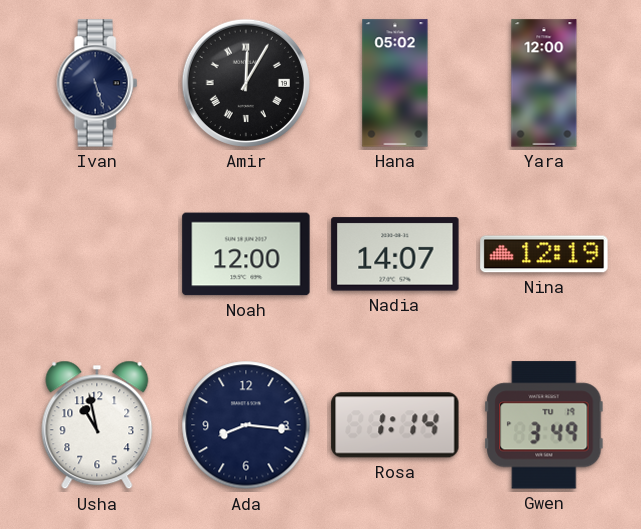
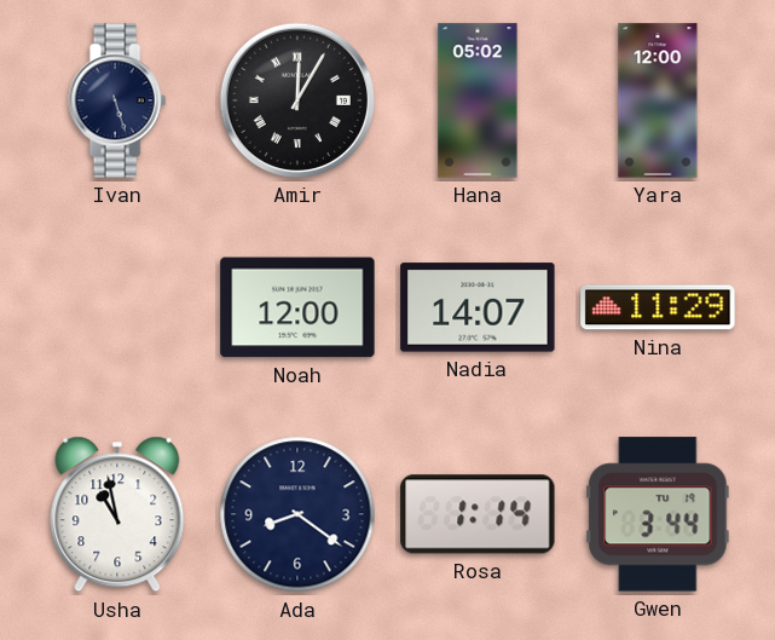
Nina: 12:19 -> 11:29
Ada: 8:16 -> 8:21
Gwen: 3:49 -> 3:44
